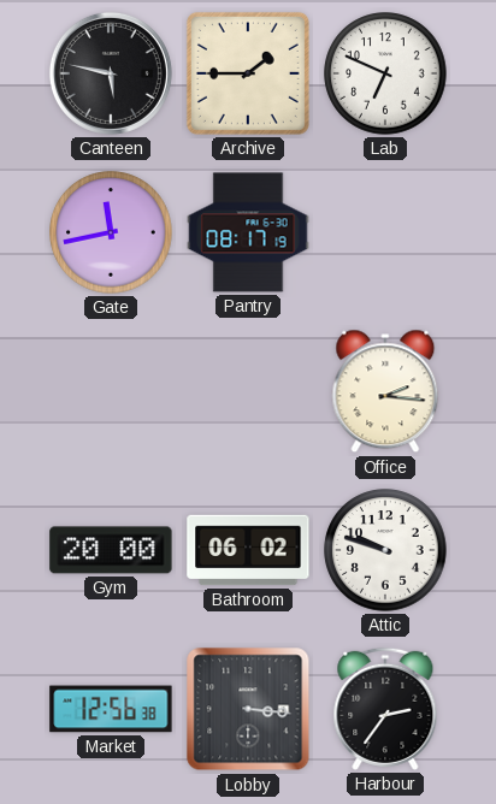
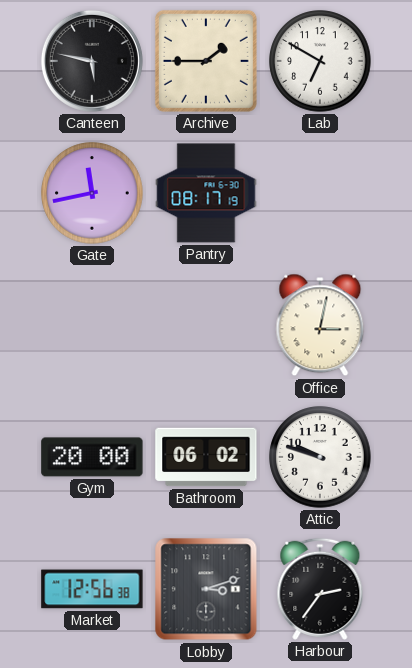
Lab: 6:49 -> 6:50
Office: 2:16 -> 3:02
Lobby: 3:16 -> 3:12
